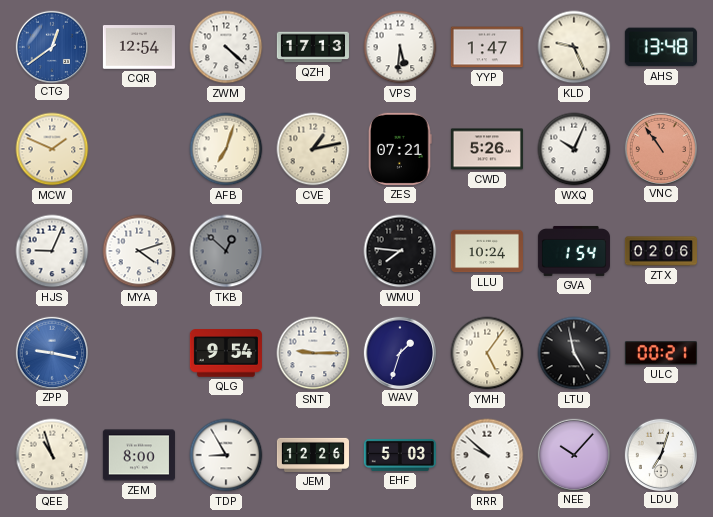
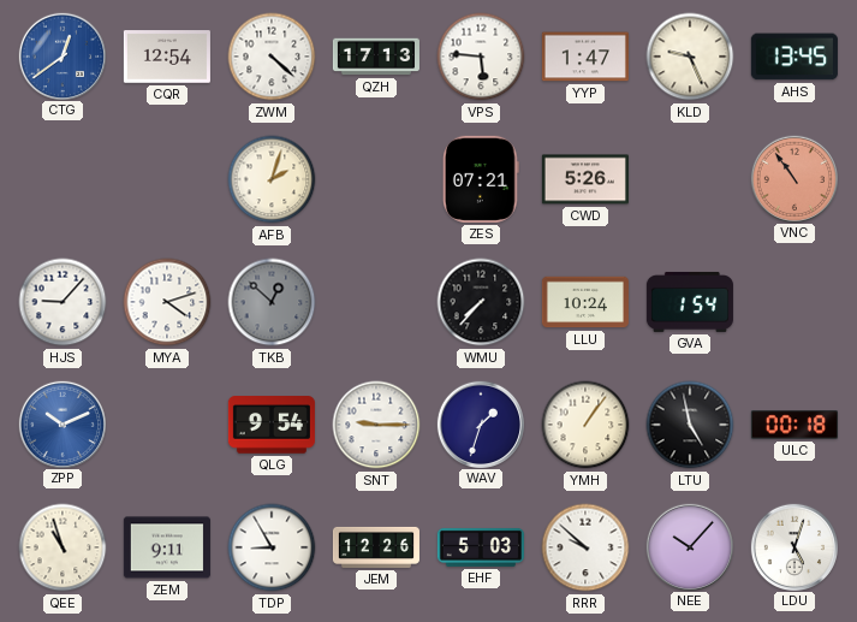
VPS: 5:31 -> 5:46
AHS: 13:48 -> 13:45
MCW: 1:49 -> none
AFB: 7:03 -> 2:03
CVE: 1:13 -> none
WXQ: 10:04 -> none
HJS: 9:04 -> 9:07
WMU: 7:46 -> 7:37
ZTX: 02:06 -> none
ZPP: 9:17 -> 10:11
YMH: 5:06 -> 1:06
ULC: 00:21 -> 00:18
ZEM: 8:00 -> 9:11
LDU: 7:03 -> 5:03
